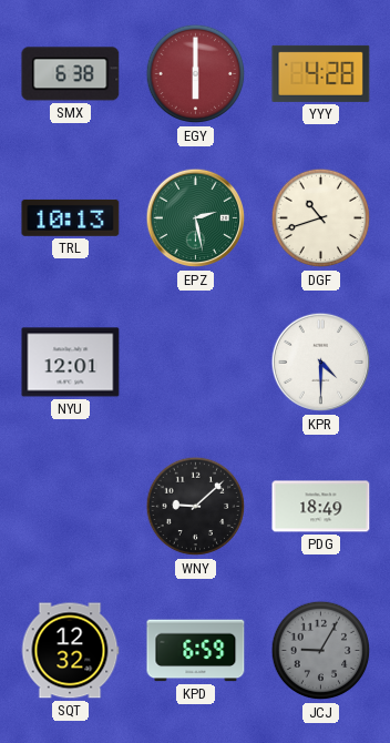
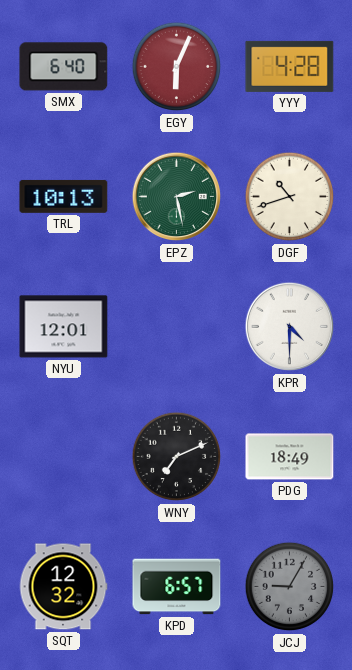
SMX: 6:38 -> 6:40
EGY: 6:00 -> 6:04
WNY: 9:08 -> 7:11
KPD: 6:59 -> 6:57
